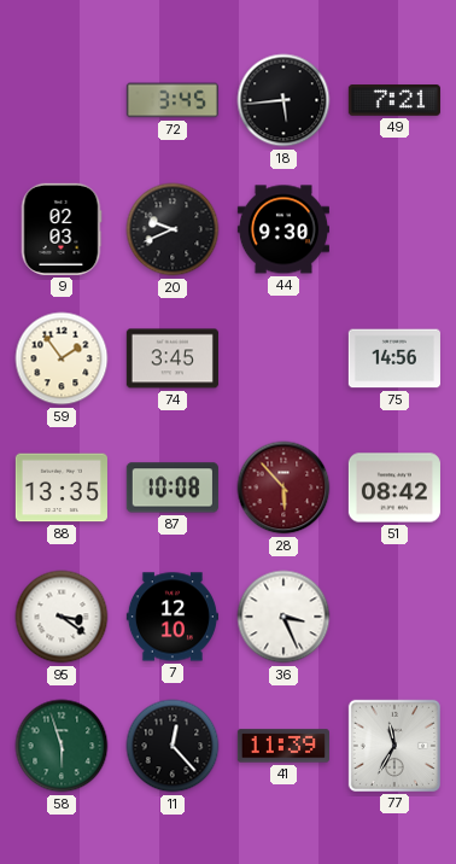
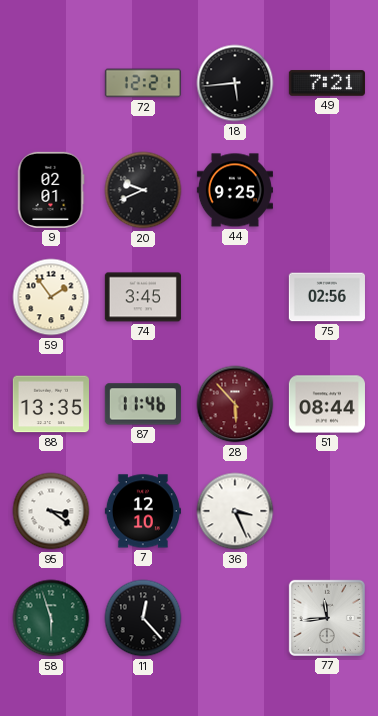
72: 3:45 -> 12:21
9: 02:03 -> 02:01
44: 9:30 -> 9:25
75: 14:56 -> 02:56
87: 10:08 -> 11:46
51: 08:42 -> 08:44
41: 11:39 -> none
77: 11:35 -> 11:44
